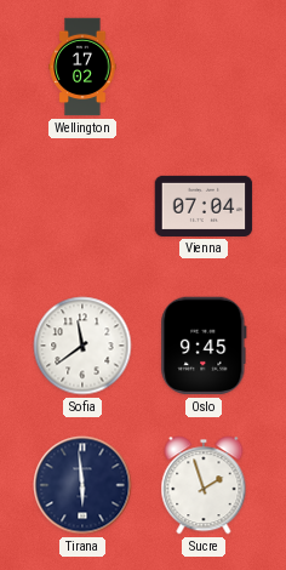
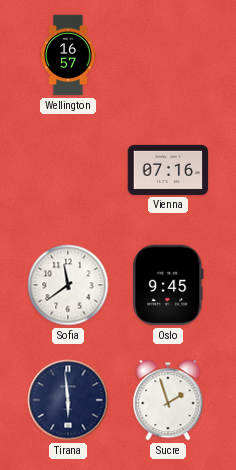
Wellington: 17:02 -> 16:57
Vienna: 07:04 -> 07:16
